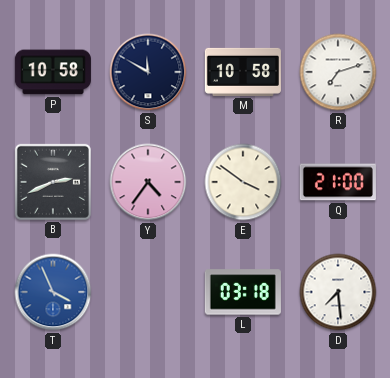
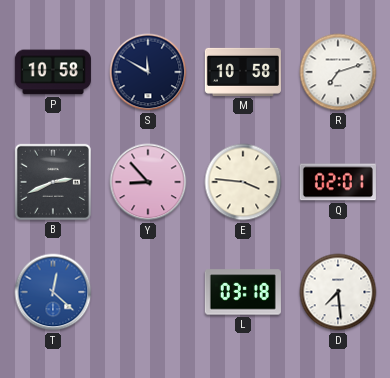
Y: 4:36 -> 8:53
E: 3:51 -> 3:46
Q: 21:00 -> 02:01
T: 3:56 -> 12:22
